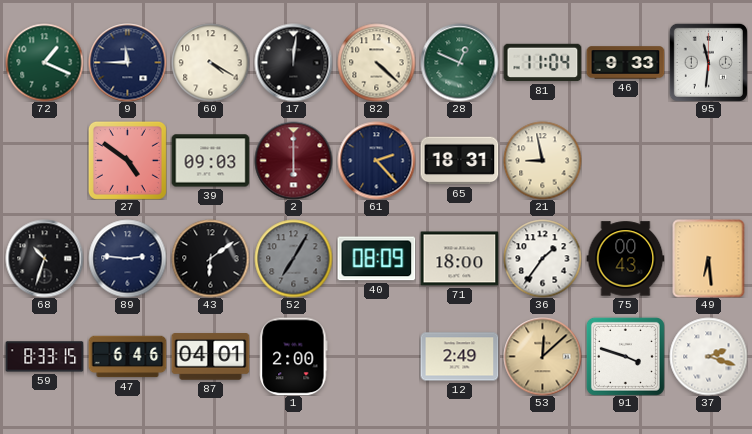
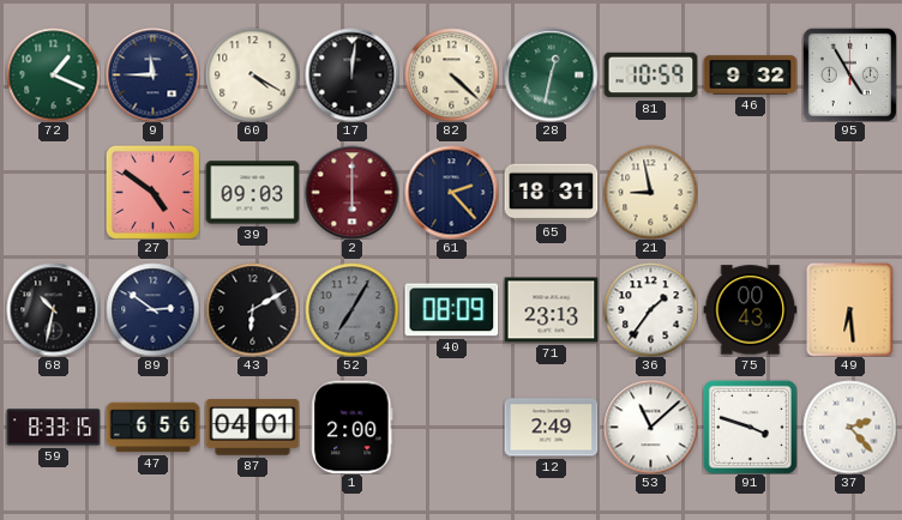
28: 12:49 -> 12:32
81: 11:04 -> 10:59
46: 9:33 -> 9:32
95: 11:31 -> 4:55
68: 10:33 -> 10:32
89: 2:46 -> 2:51
43: 6:09 -> 6:10
71: 18:00 -> 23:13
47: 6:46 -> 6:56
53: 12:08 -> 11:08
53 dial: champagne -> white
37: 2:18 -> 2:23
